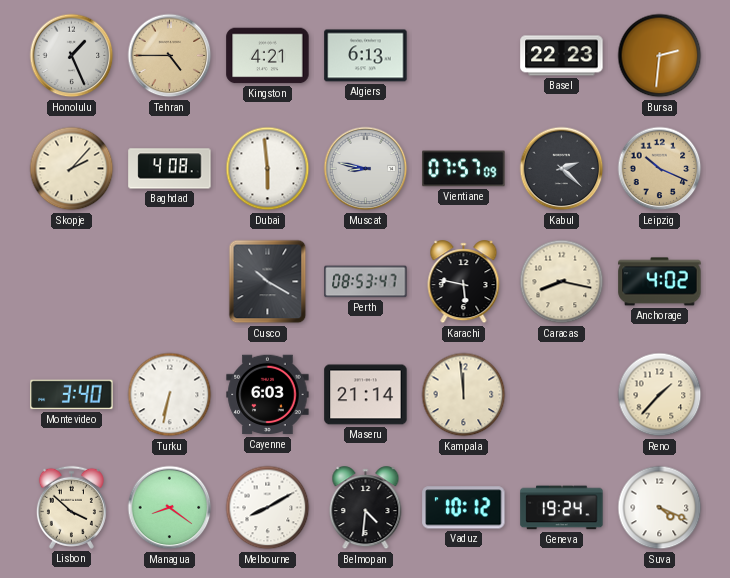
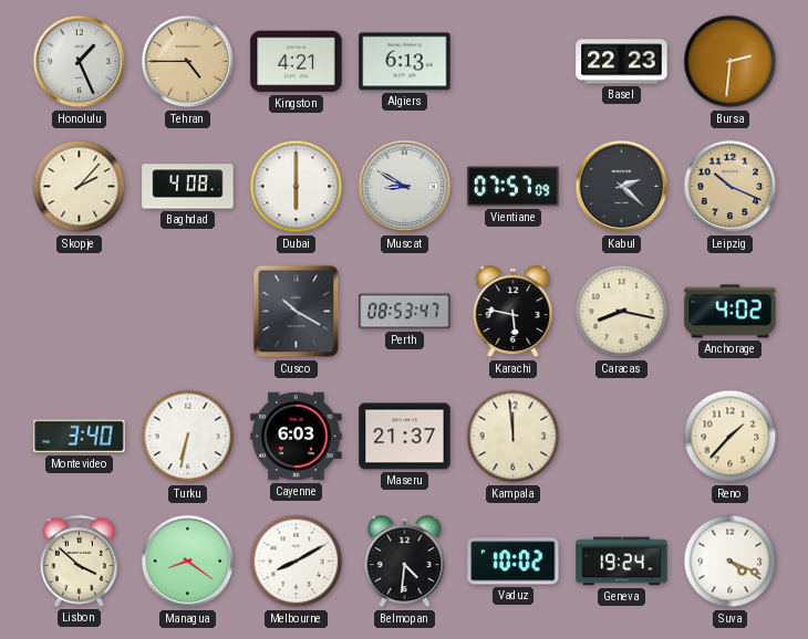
Dubai: 5:59 -> 6:00
Muscat: 8:47 -> 8:50
Maseru: 21:14 -> 21:37
Vaduz: 10:12 -> 10:02
